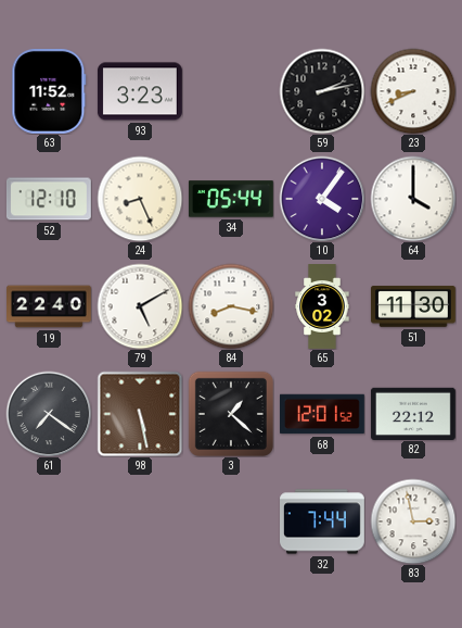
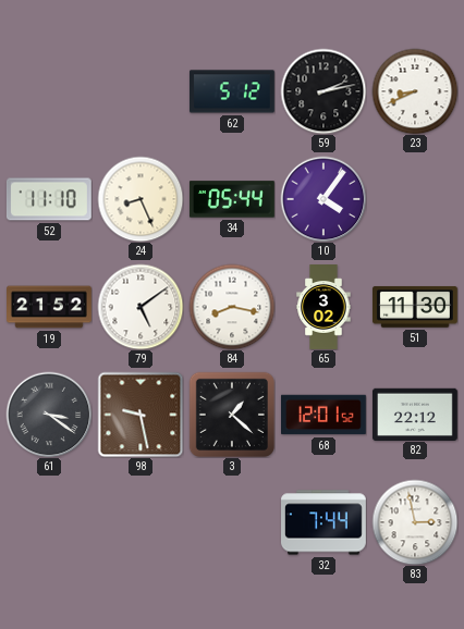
63: 11:52 -> none
93: 3:23 -> none
62: none -> 5:12
52: 12:10 -> 11:10
64: 4:00 -> none
19: 22:40 -> 21:52
79: 5:10 -> 5:09
61: 7:21 -> 3:21
98: 5:28 -> 9:28
